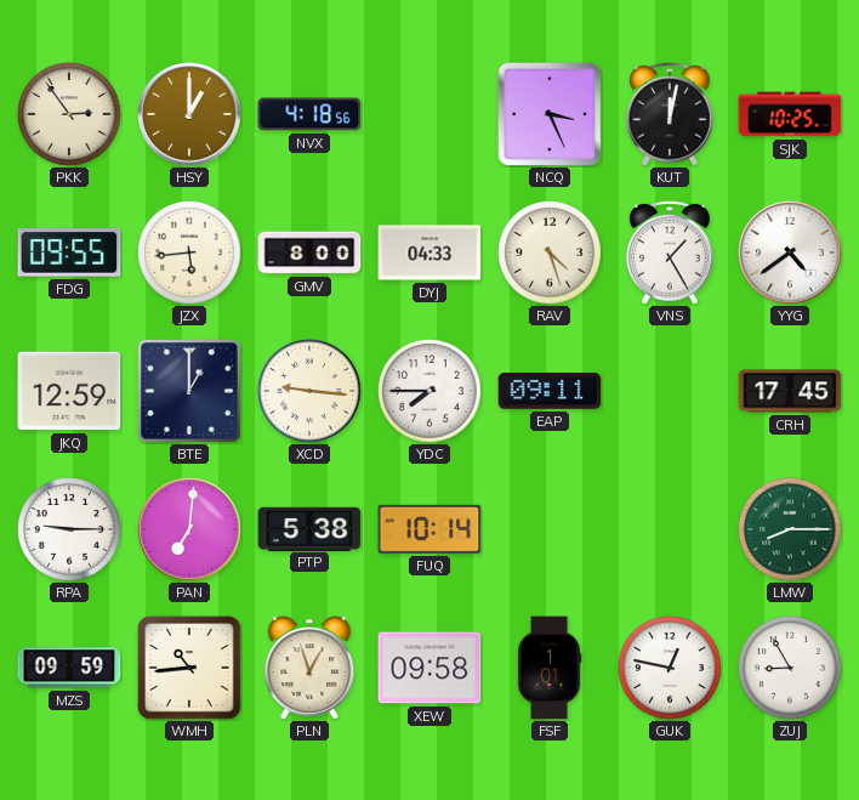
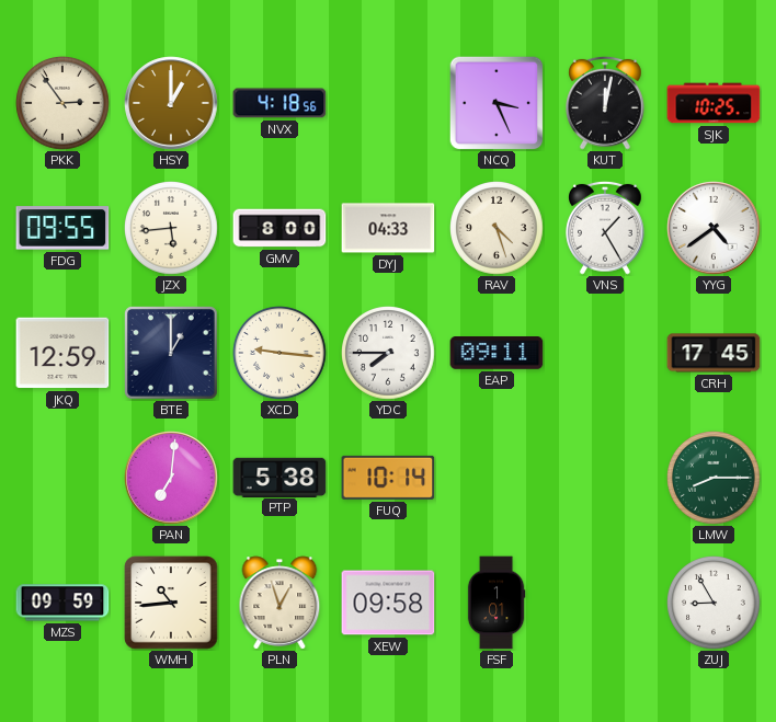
RPA: 9:15 -> none
GUK: 12:47 -> none
